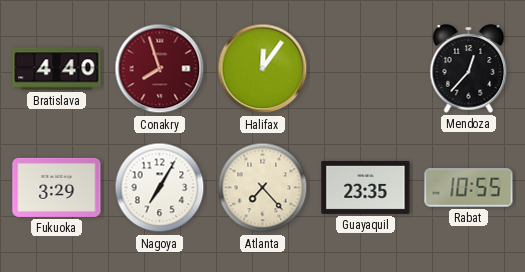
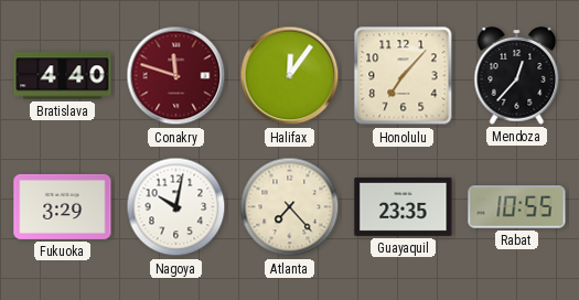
Conakry: 7:57 -> 11:48
Honolulu: none -> 7:07
Nagoya: 7:05 -> 10:02
